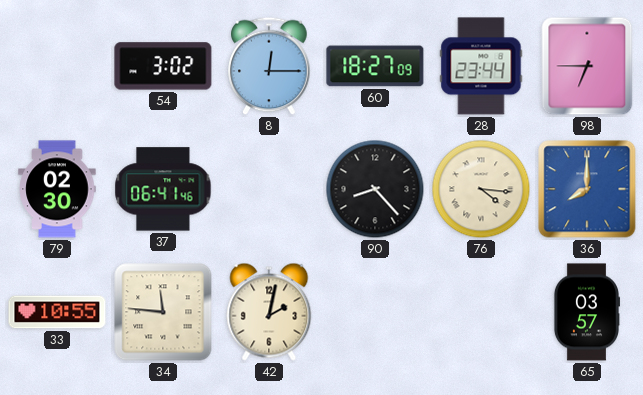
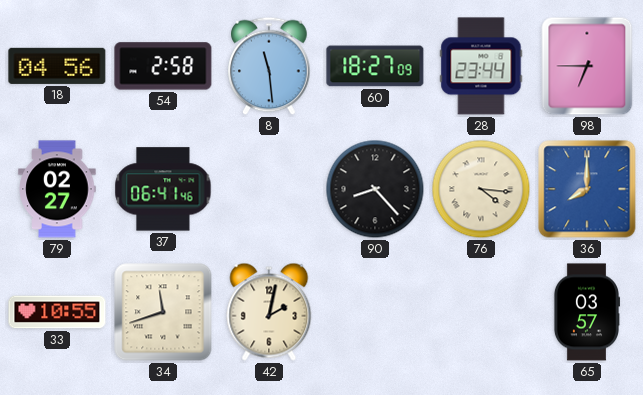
18: none -> 04:56
54: 3:02 -> 2:58
8: 12:15 -> 11:29
79: 02:30 -> 02:27
34: 11:46 -> 11:42
